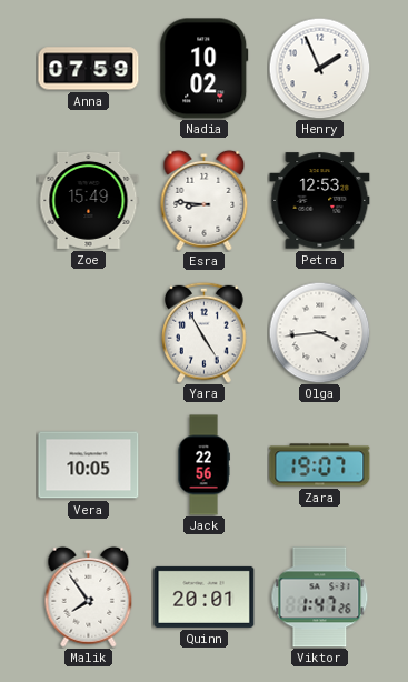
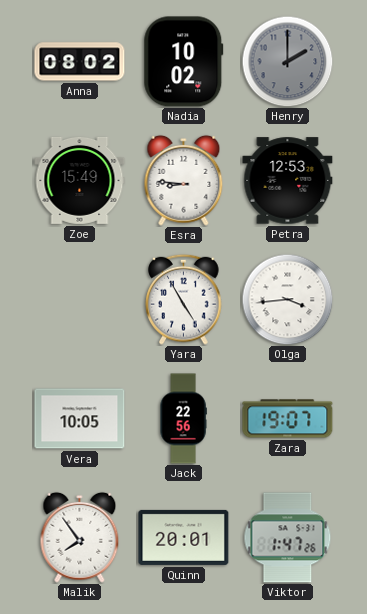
Anna: 07:59 -> 08:02
Henry: 1:56 -> 2:00
Henry dial: white -> grey
